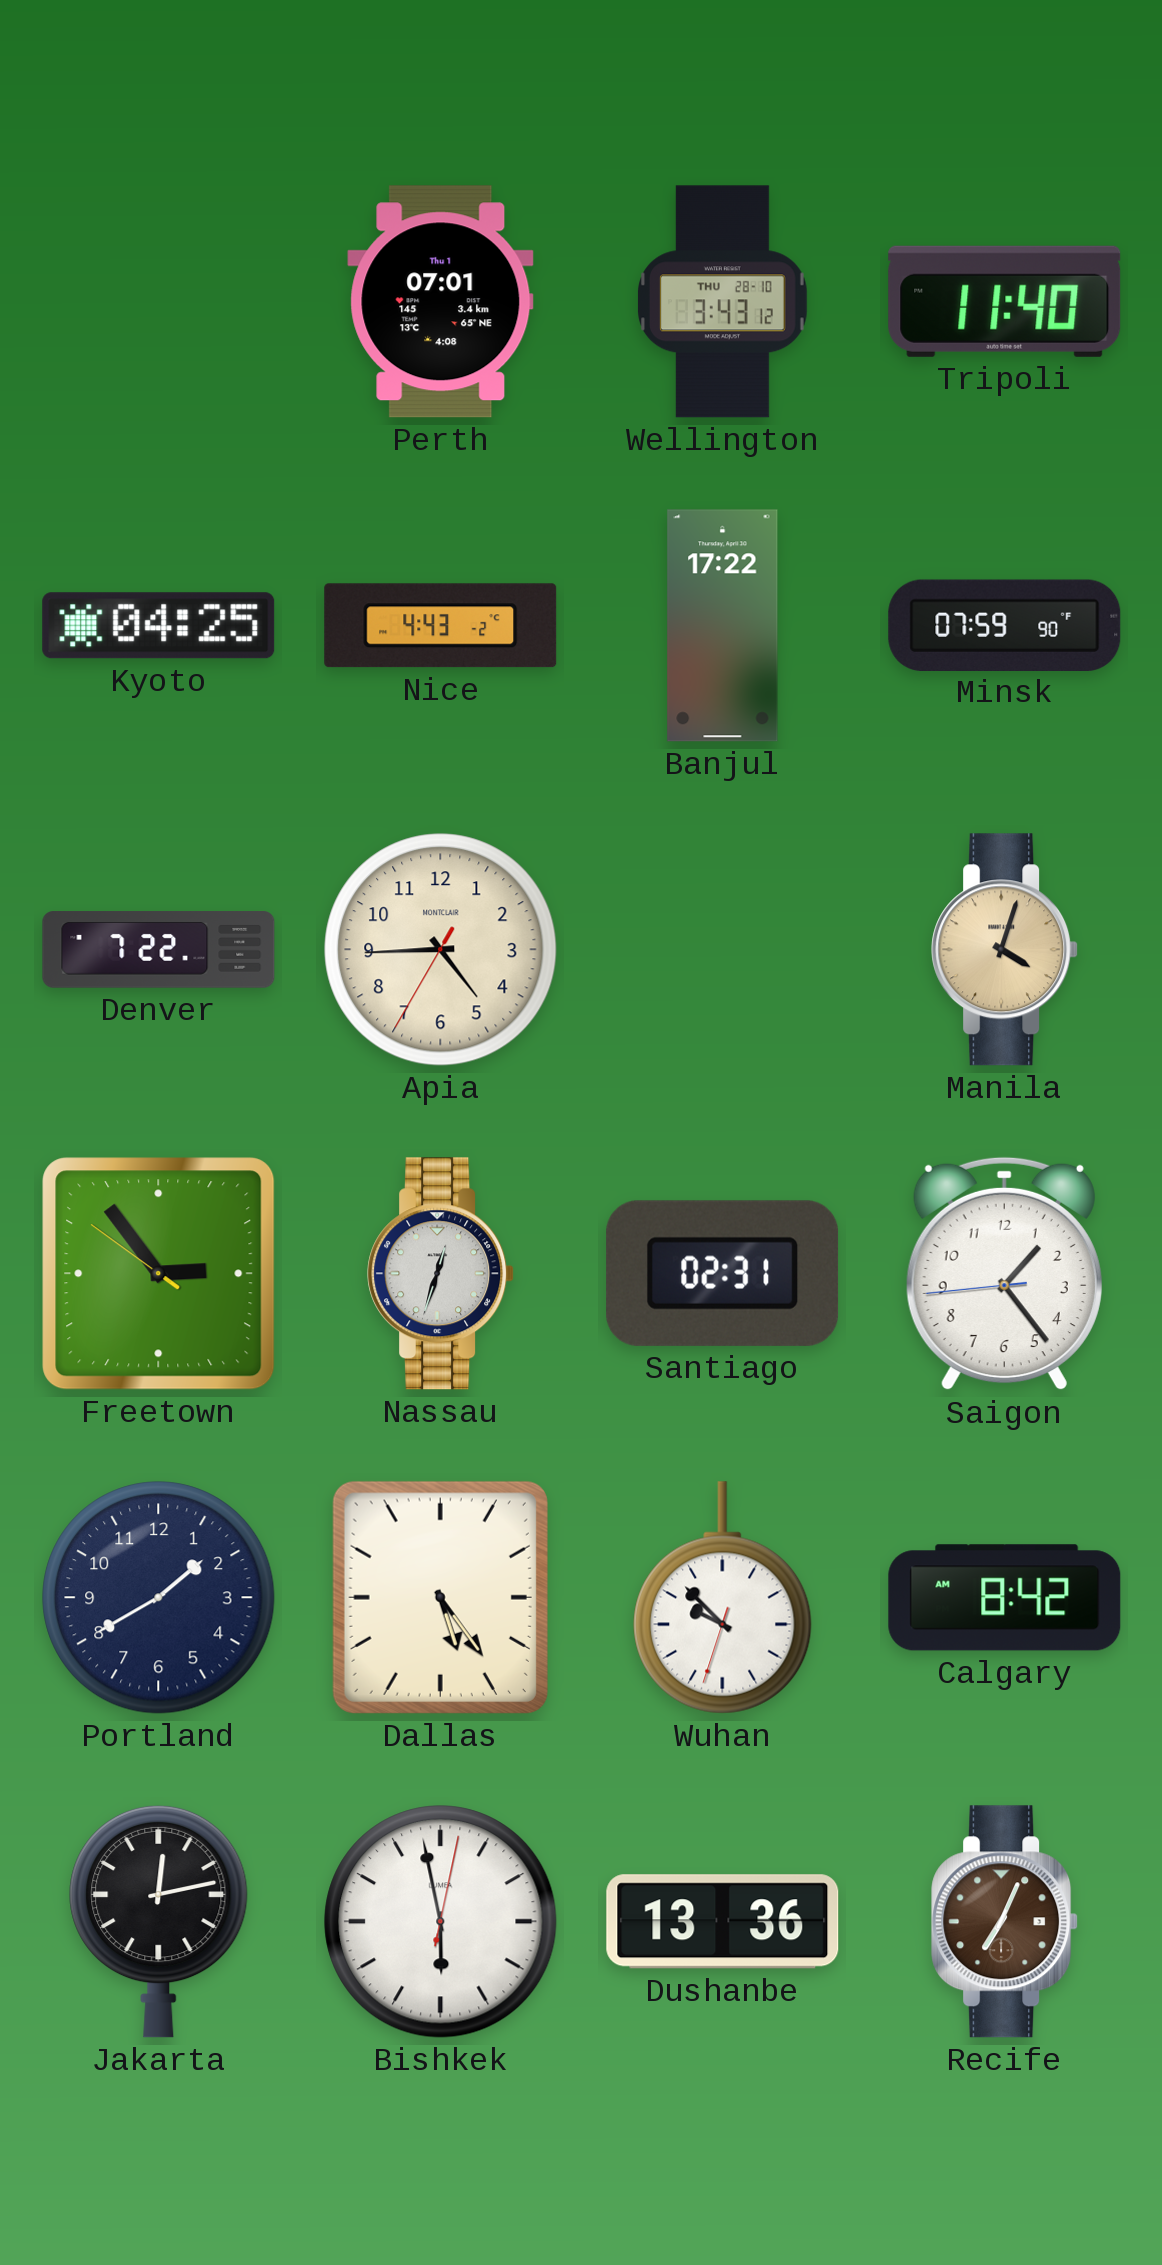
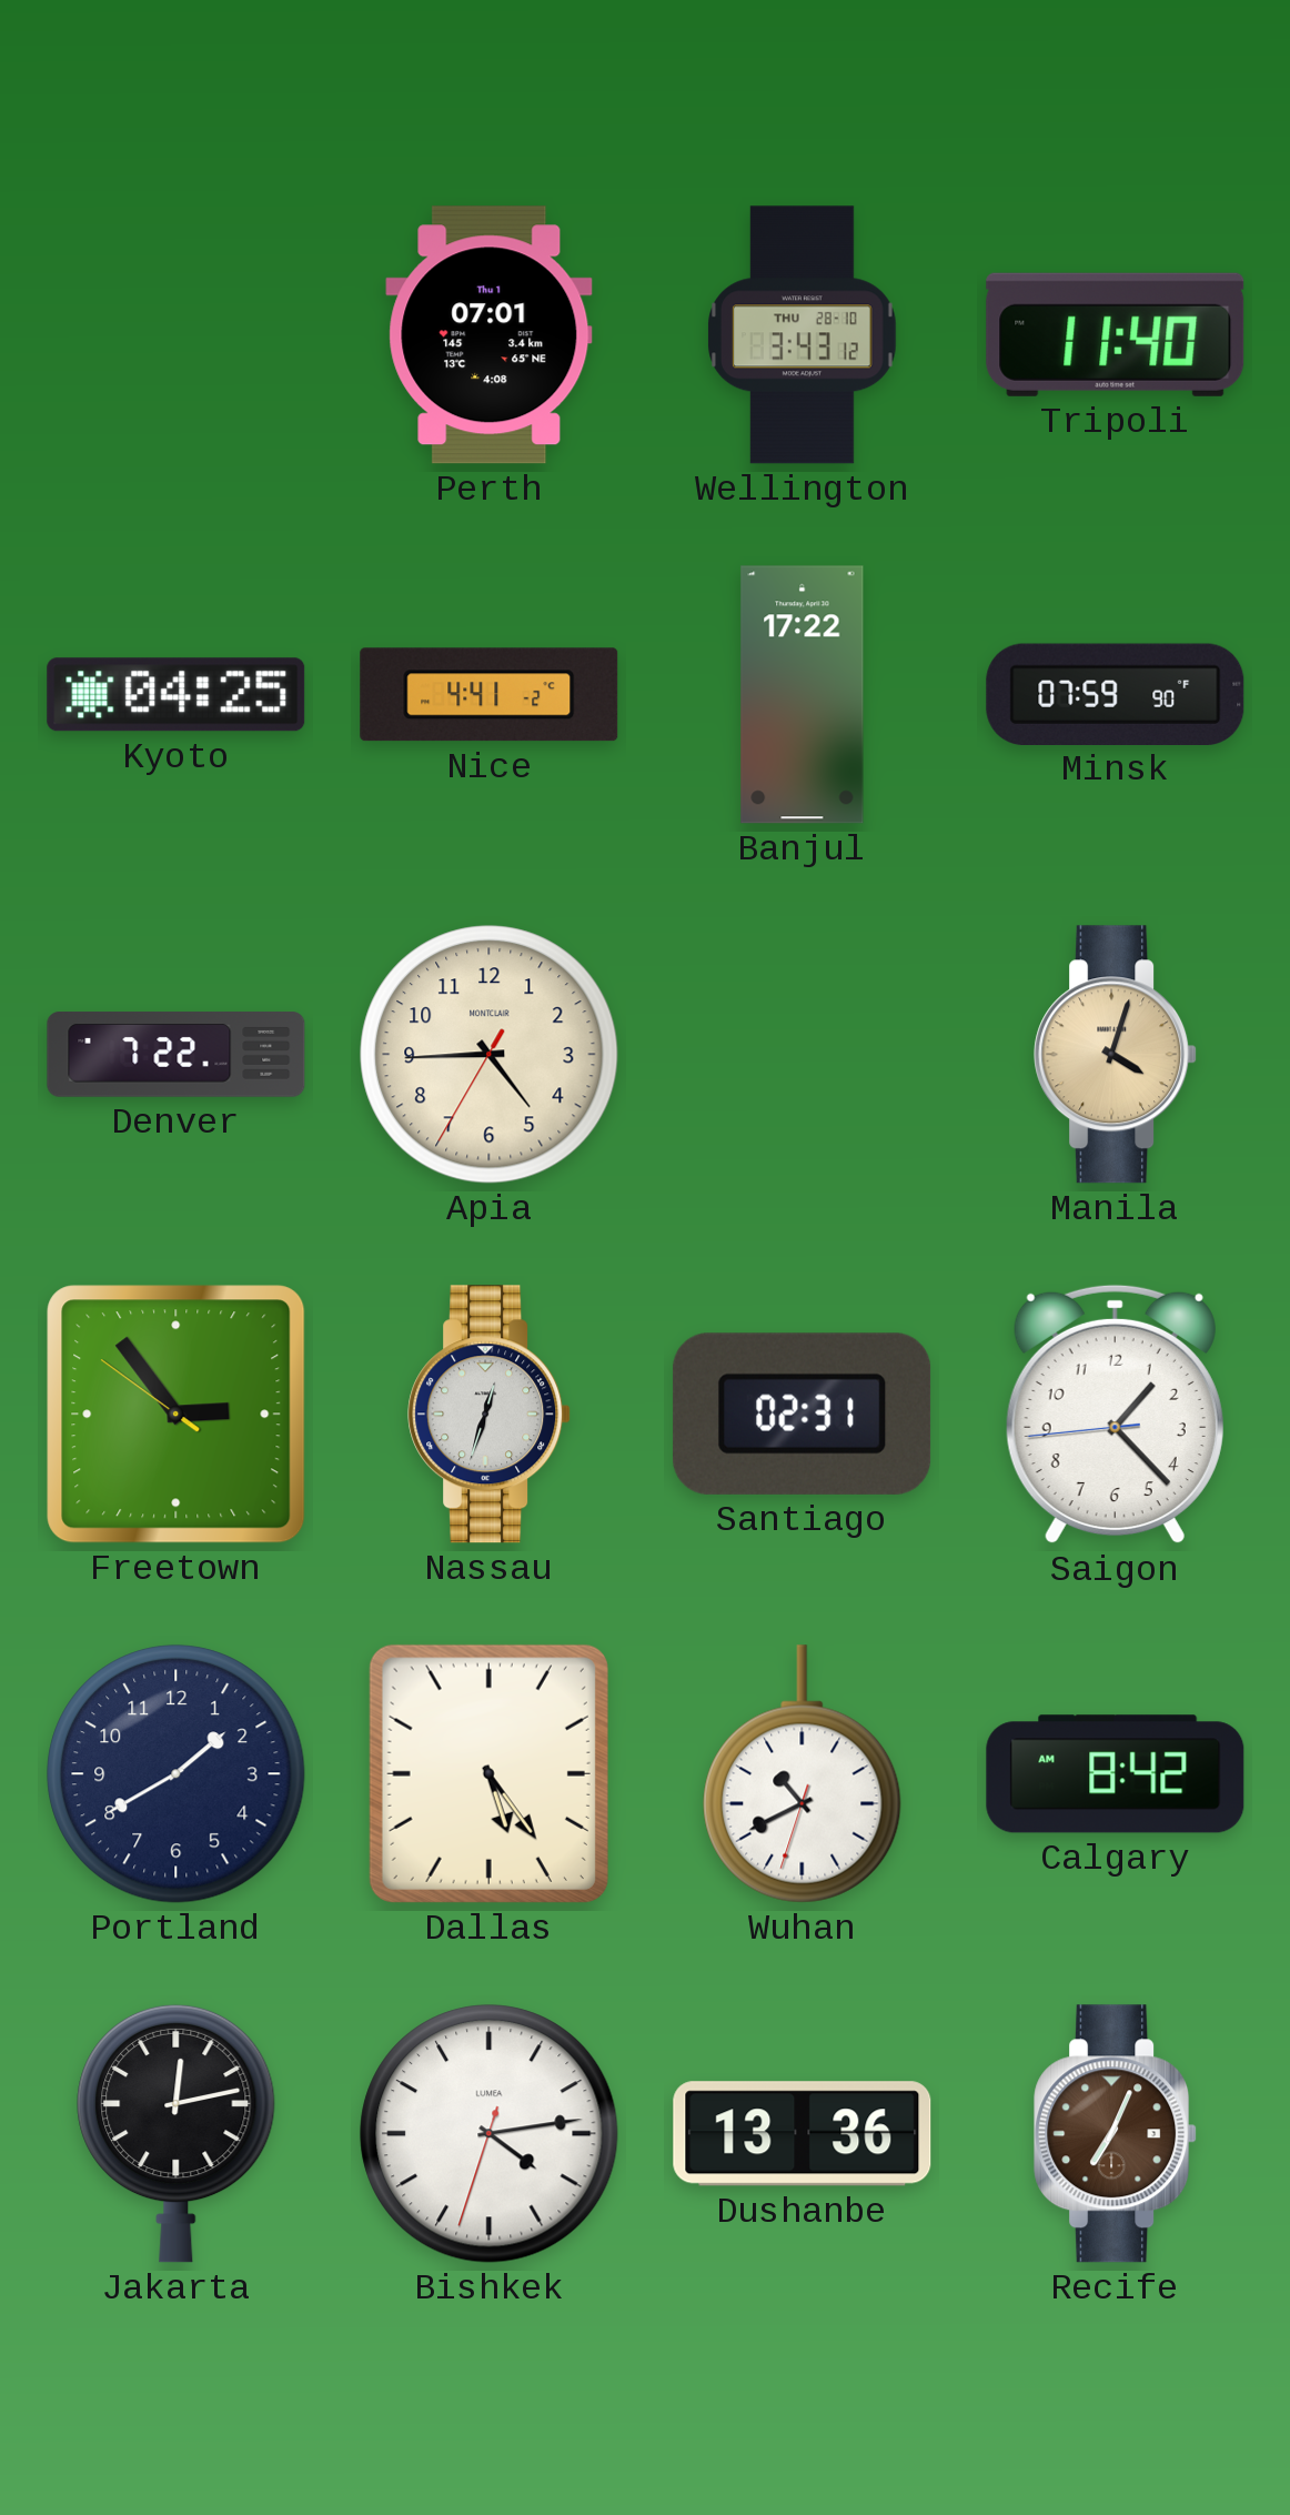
Nice: 4:43 -> 4:41
Saigon: 1:23 -> 1:22
Wuhan: 9:52 -> 10:40
Bishkek: 5:58 -> 4:13
